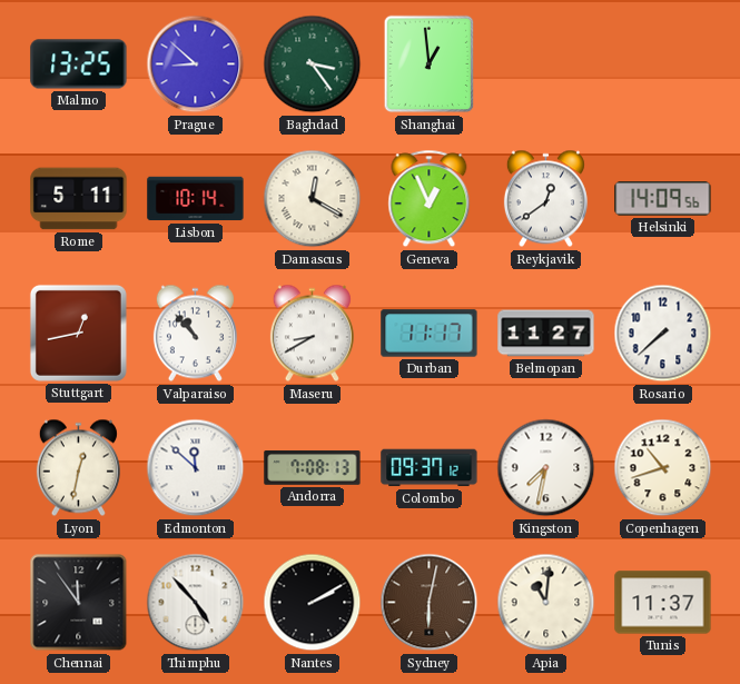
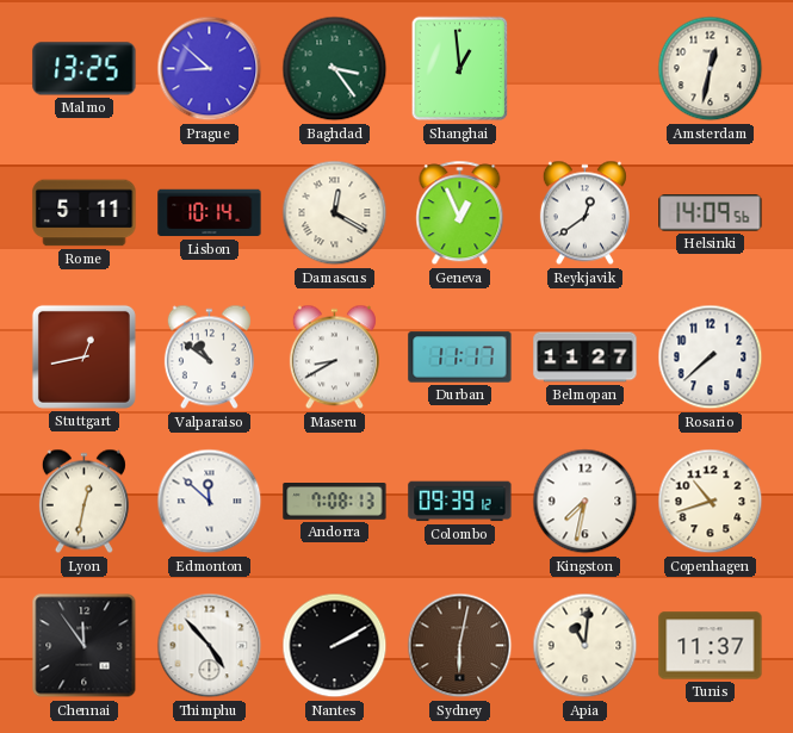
Amsterdam: none -> 12:32
Valparaiso: 10:53 -> 10:51
Colombo: 09:37 -> 09:39
